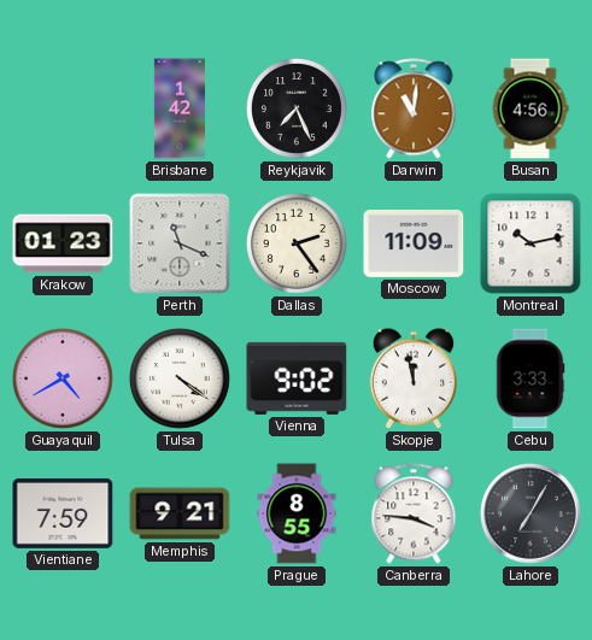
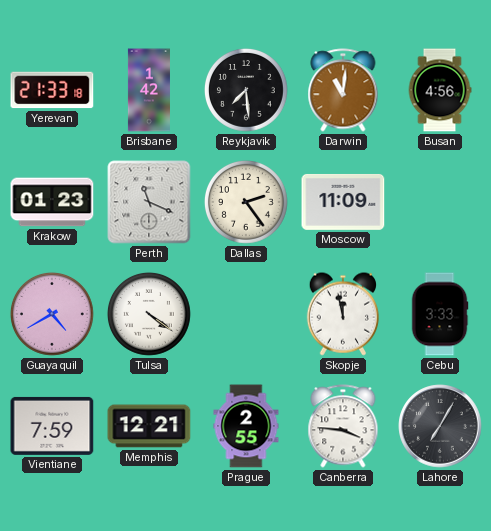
Yerevan: none -> 21:33
Reykjavik: 7:26 -> 7:29
Montreal: 10:13 -> none
Vienna: 9:02 -> none
Memphis: 9:21 -> 12:21
Prague: 8:55 -> 2:55
